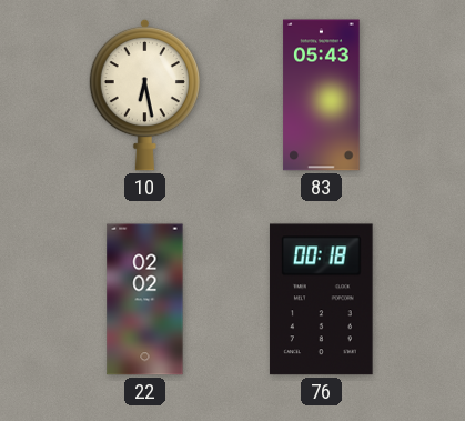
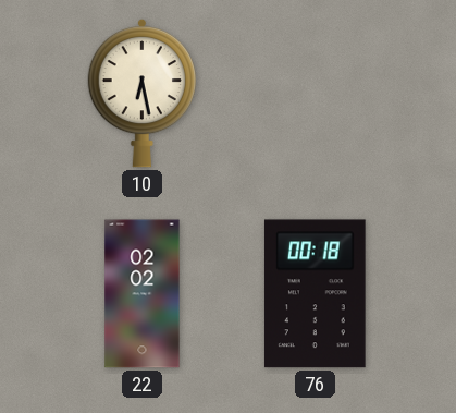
83: 05:43 -> none
